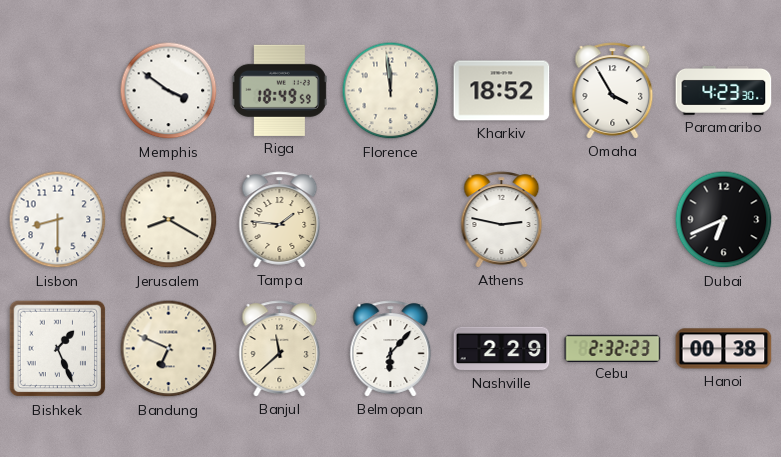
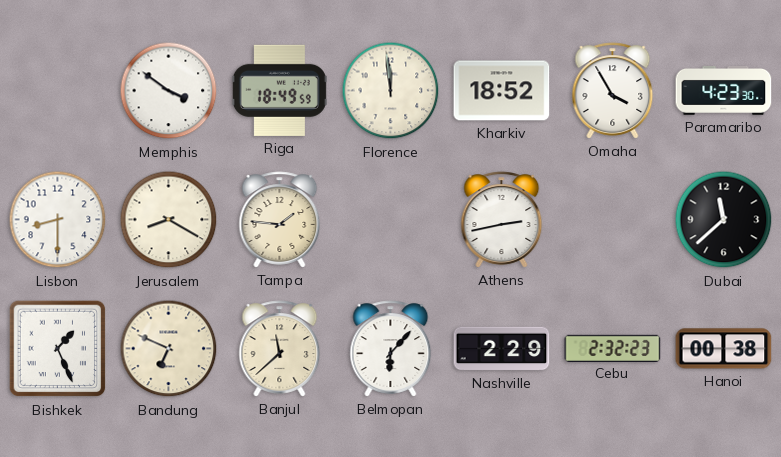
Athens: 2:47 -> 2:43
Dubai: 6:41 -> 11:38
